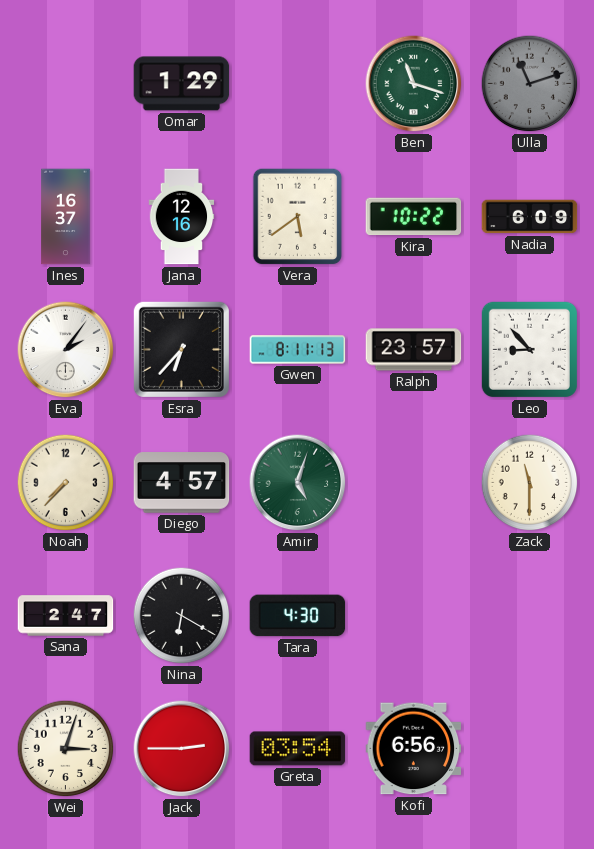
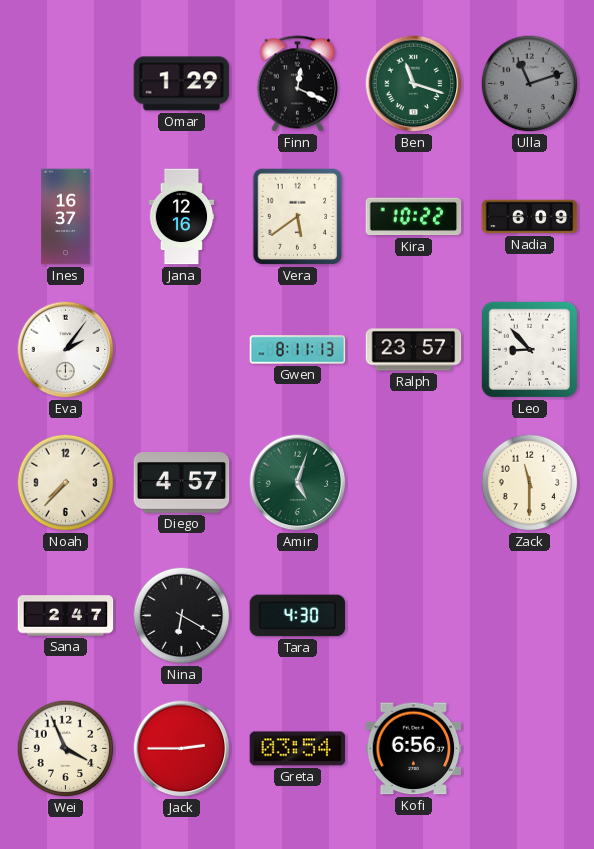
Finn: none -> 12:19
Esra: 6:37 -> none
Wei: 3:03 -> 3:56
